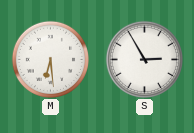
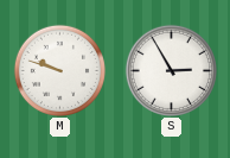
M: 6:29 -> 9:48
